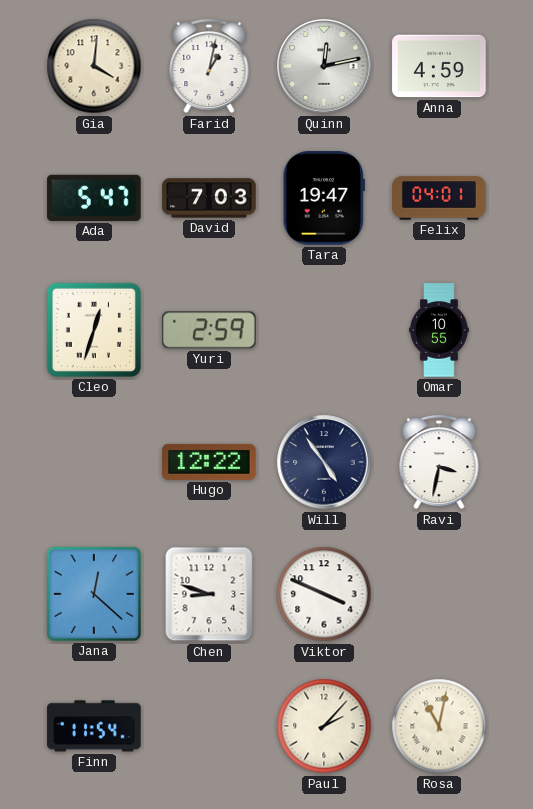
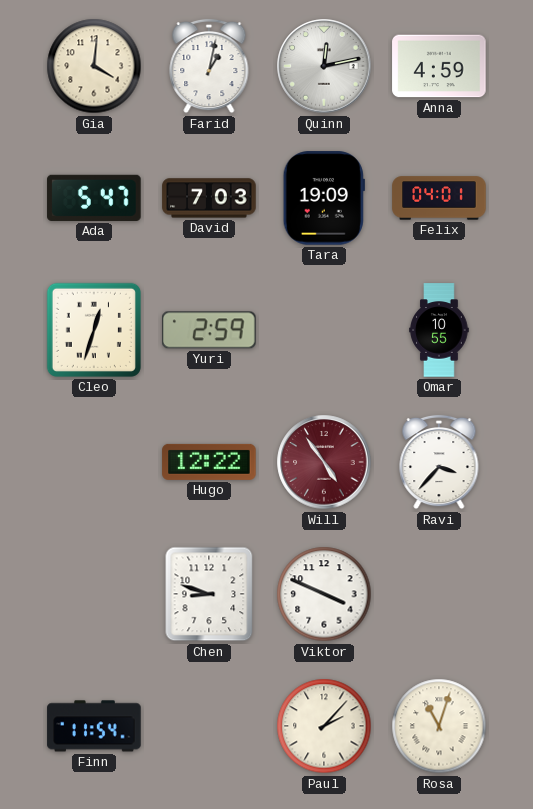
Tara: 19:47 -> 19:09
Will dial: navy -> burgundy
Ravi: 3:32 -> 3:37
Jana: 12:22 -> none
Rosa: 11:02 -> 11:03
